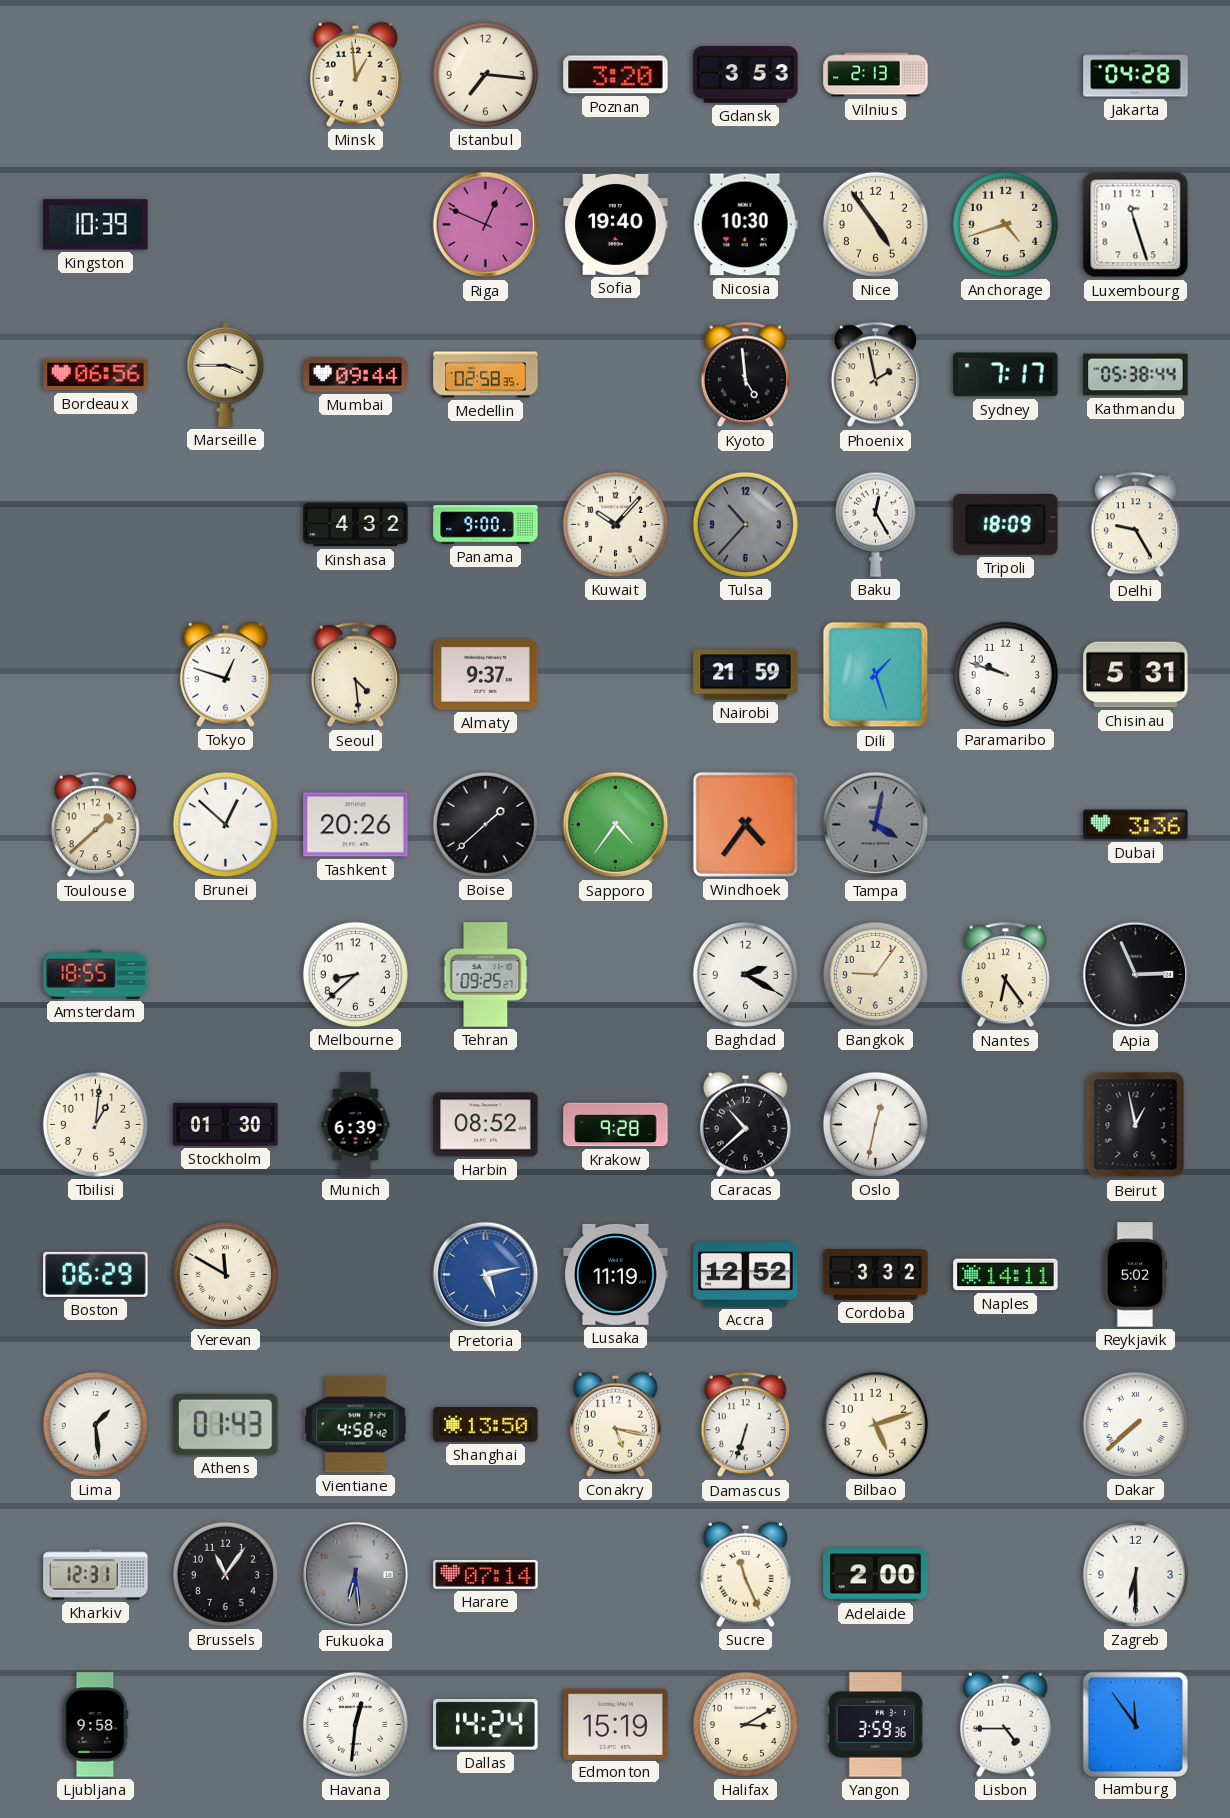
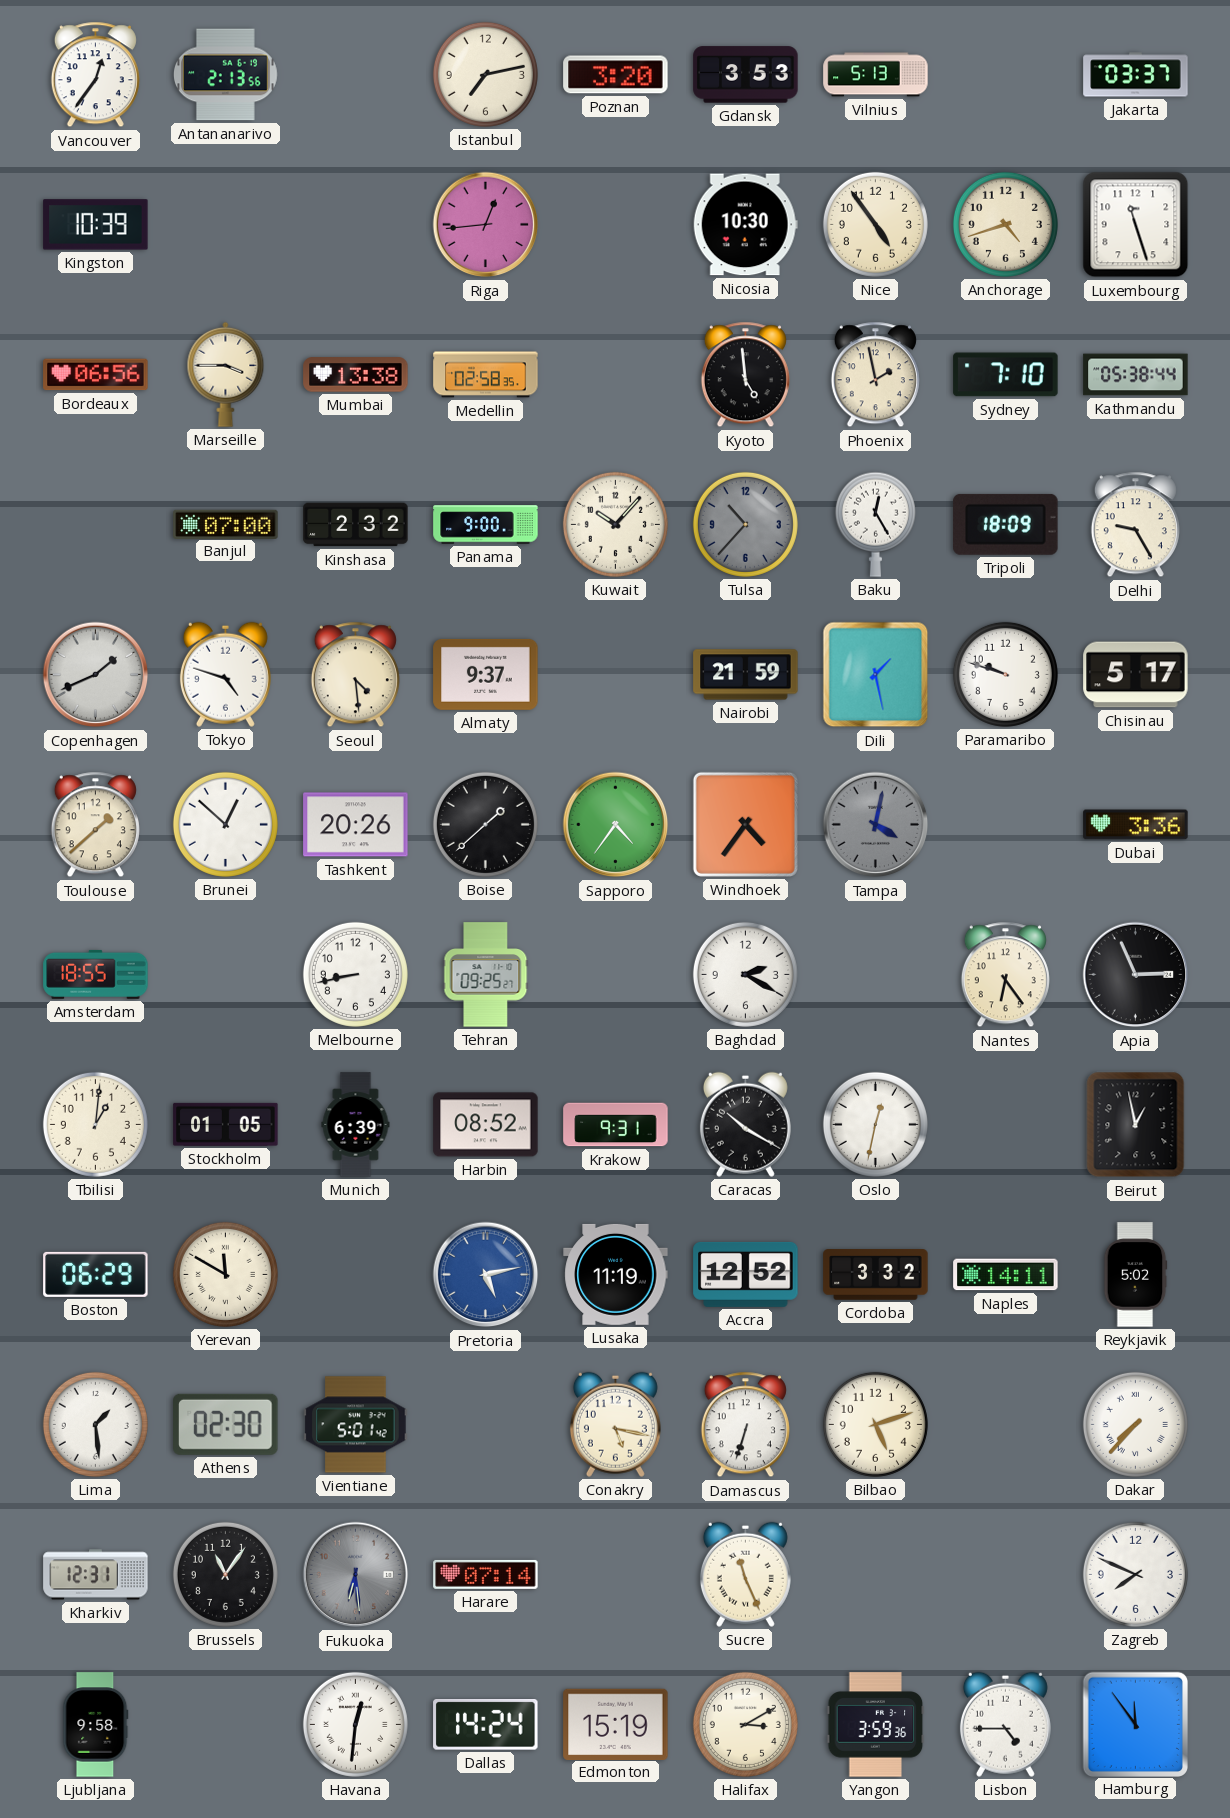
Vancouver: none -> 12:36
Antananarivo: none -> 2:13
Minsk: 12:59 -> none
Istanbul: 7:16 -> 7:13
Vilnius: 2:13 -> 5:13
Jakarta: 04:28 -> 03:37
Riga: 12:49 -> 12:44
Sofia: 19:40 -> none
Mumbai: 09:44 -> 13:38
Sydney: 7:17 -> 7:10
Banjul: none -> 07:00
Kinshasa: 4:32 -> 2:32
Copenhagen: none -> 1:41
Tokyo: 12:48 -> 4:48
Dili: 1:27 -> 1:28
Chisinau: 5:31 -> 5:17
Melbourne: 8:38 -> 8:43
Bangkok: 9:06 -> none
Stockholm: 01:30 -> 01:05
Krakow: 9:28 -> 9:31
Caracas: 10:38 -> 10:20
Athens: 01:43 -> 02:30
Vientiane: 4:58 -> 5:01
Shanghai: 13:50 -> none
Dakar: 7:38 -> 7:37
Adelaide: 2:00 -> none
Zagreb: 6:30 -> 7:49
